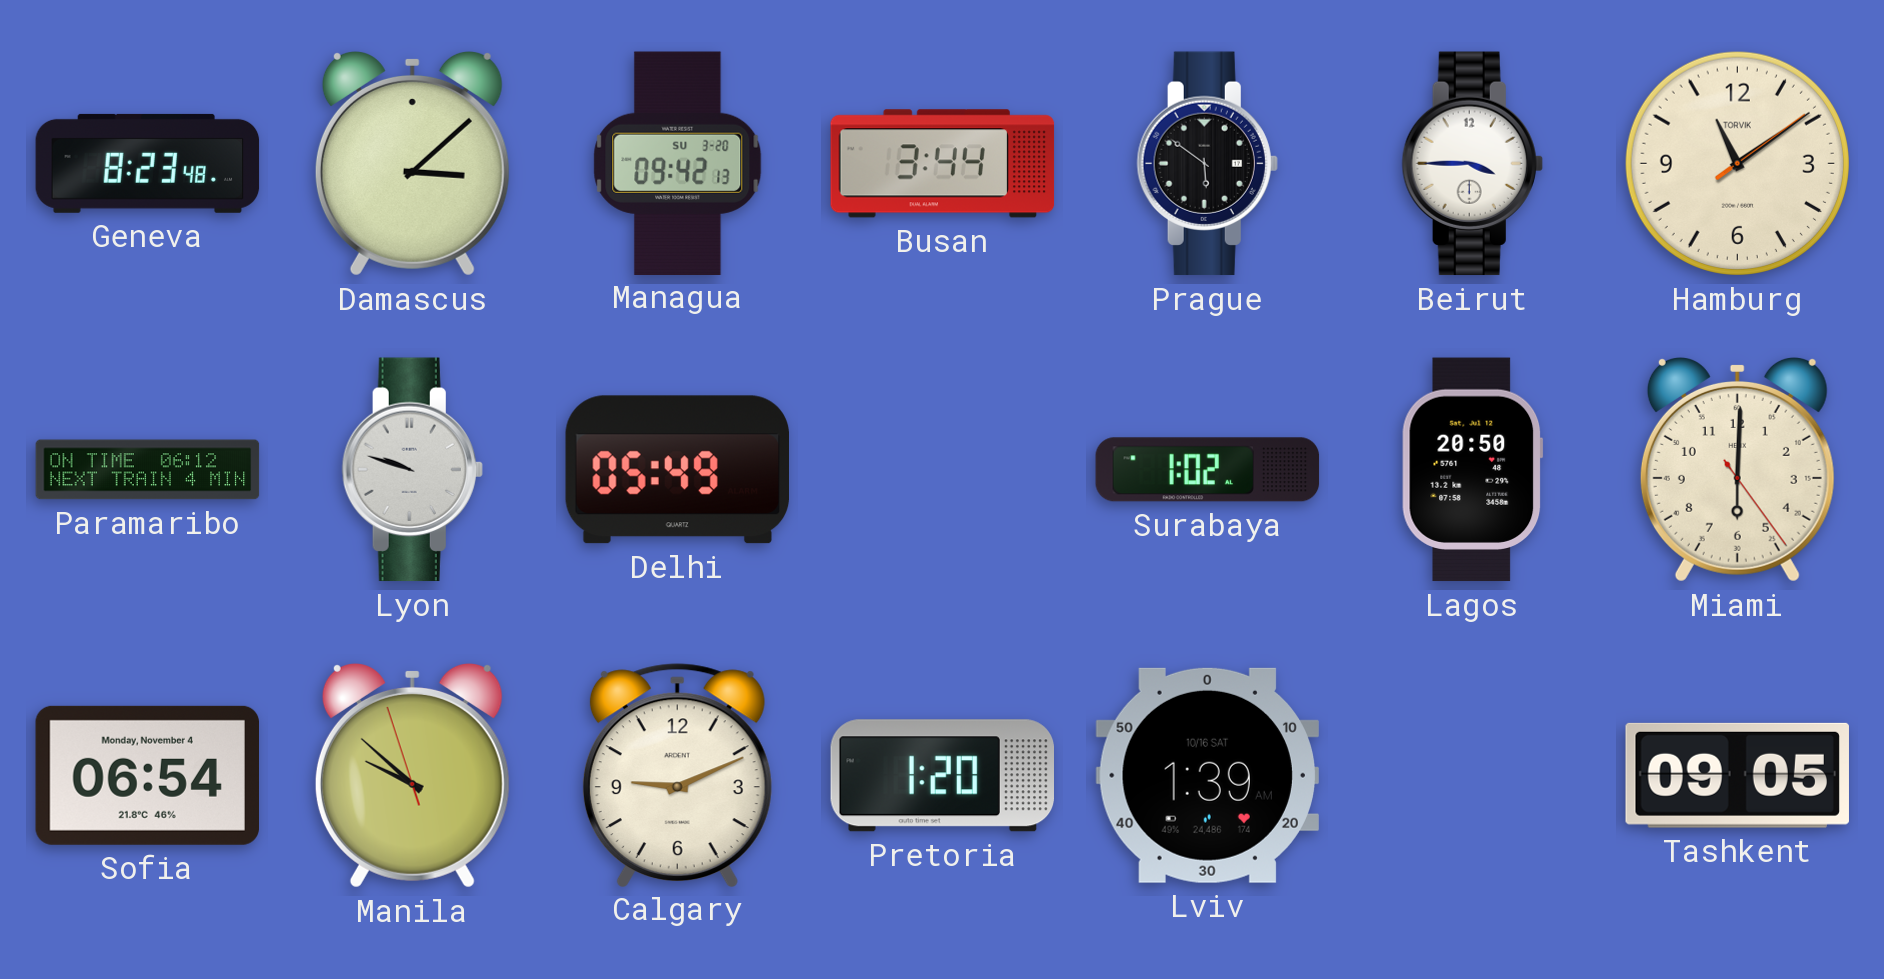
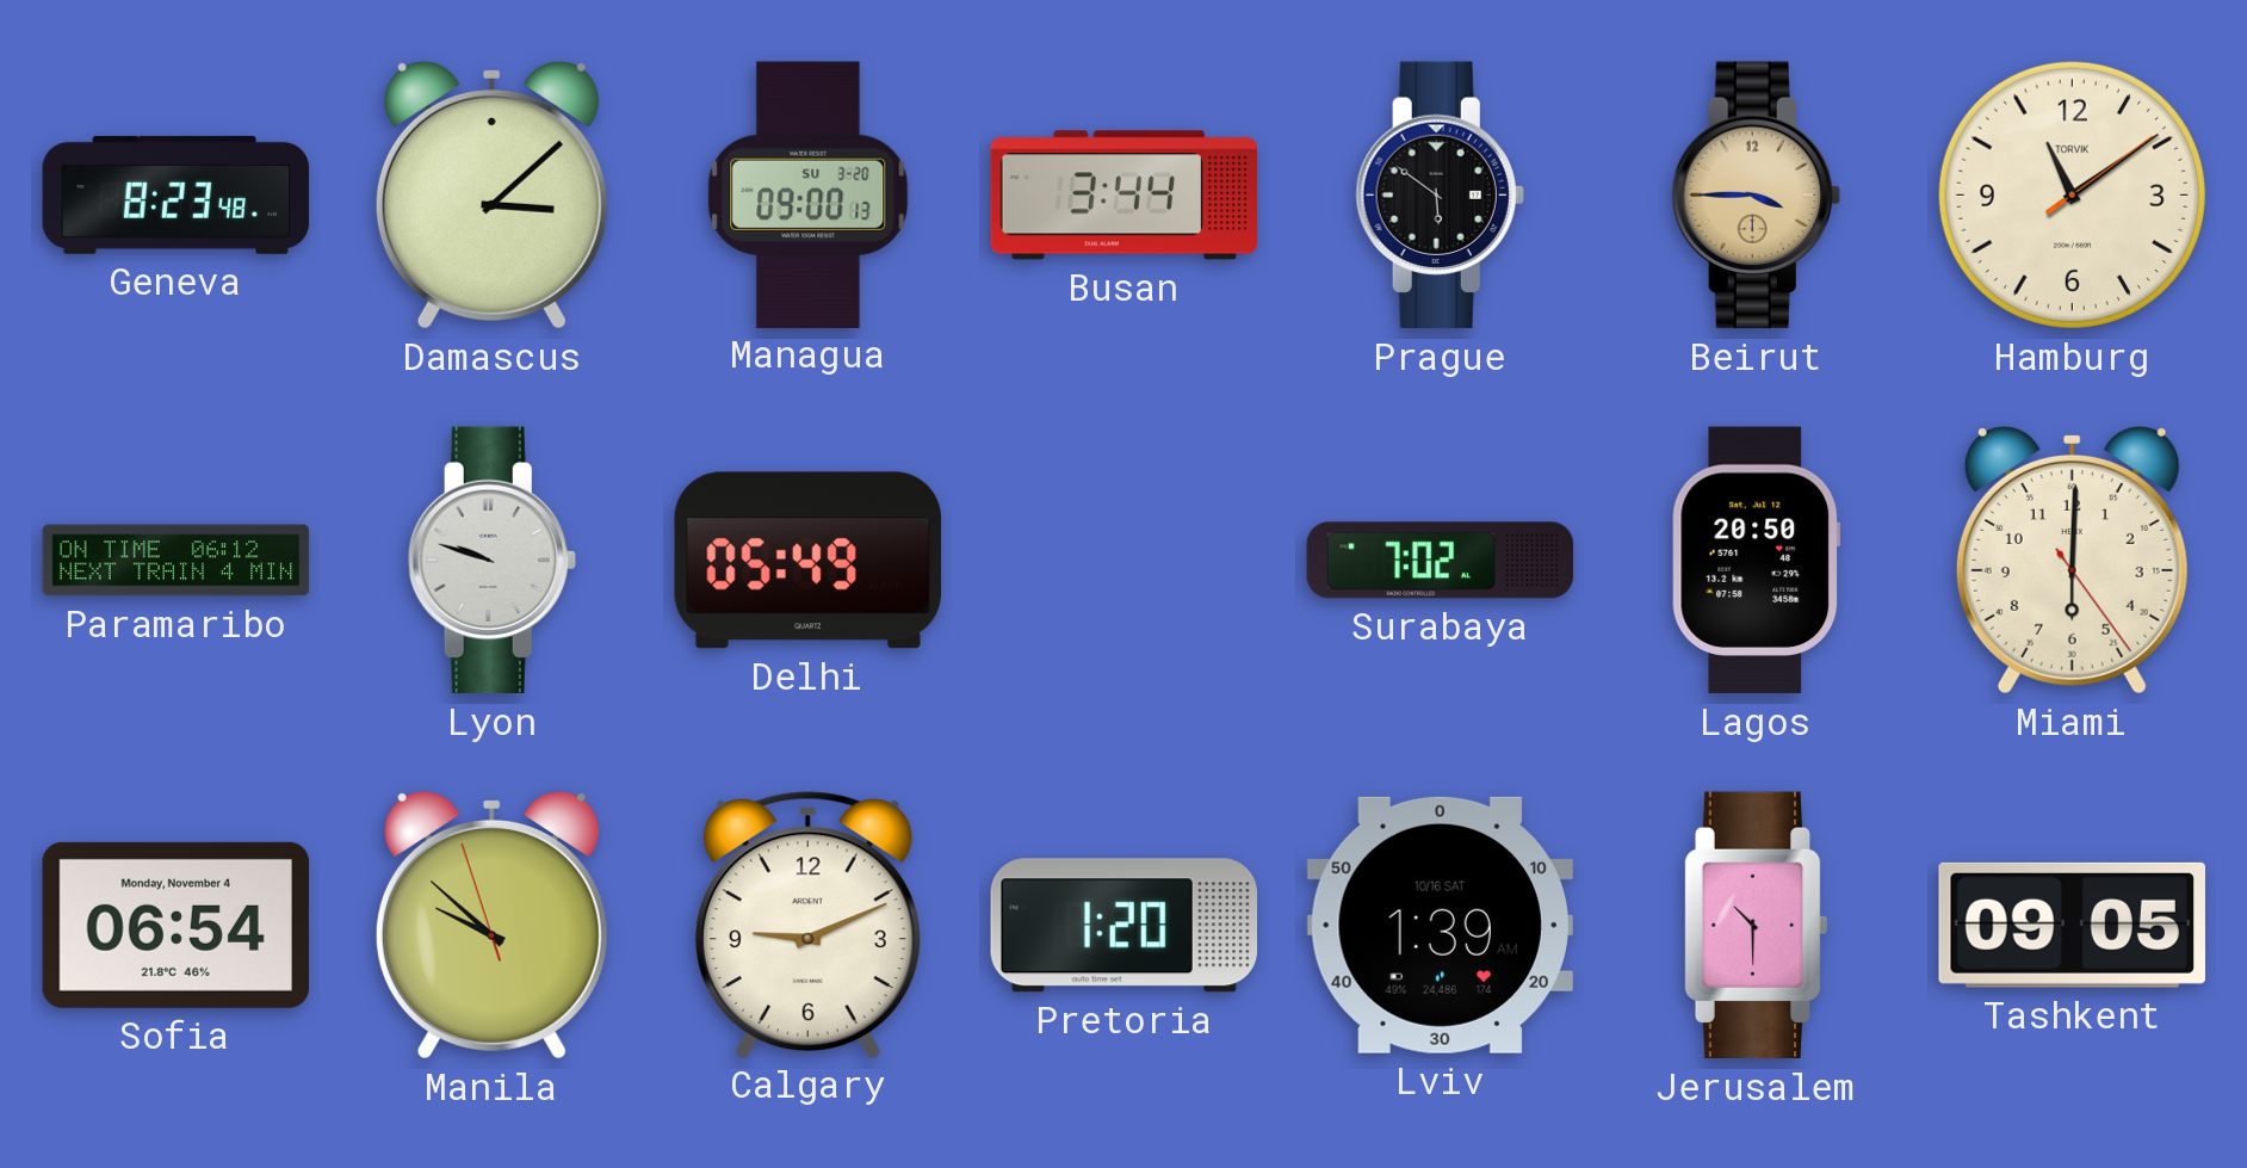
Managua: 09:42 -> 09:00
Beirut dial: white -> champagne
Surabaya: 1:02 -> 7:02
Jerusalem: none -> 10:30
